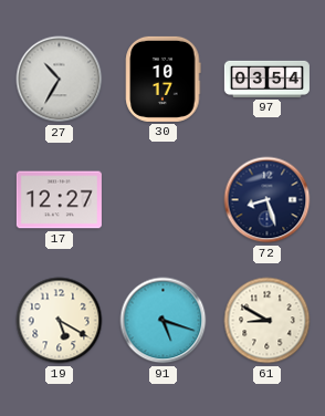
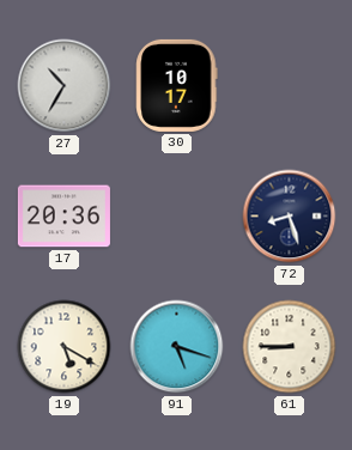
97: 03:54 -> none
17: 12:27 -> 20:36
61: 8:50 -> 8:45
